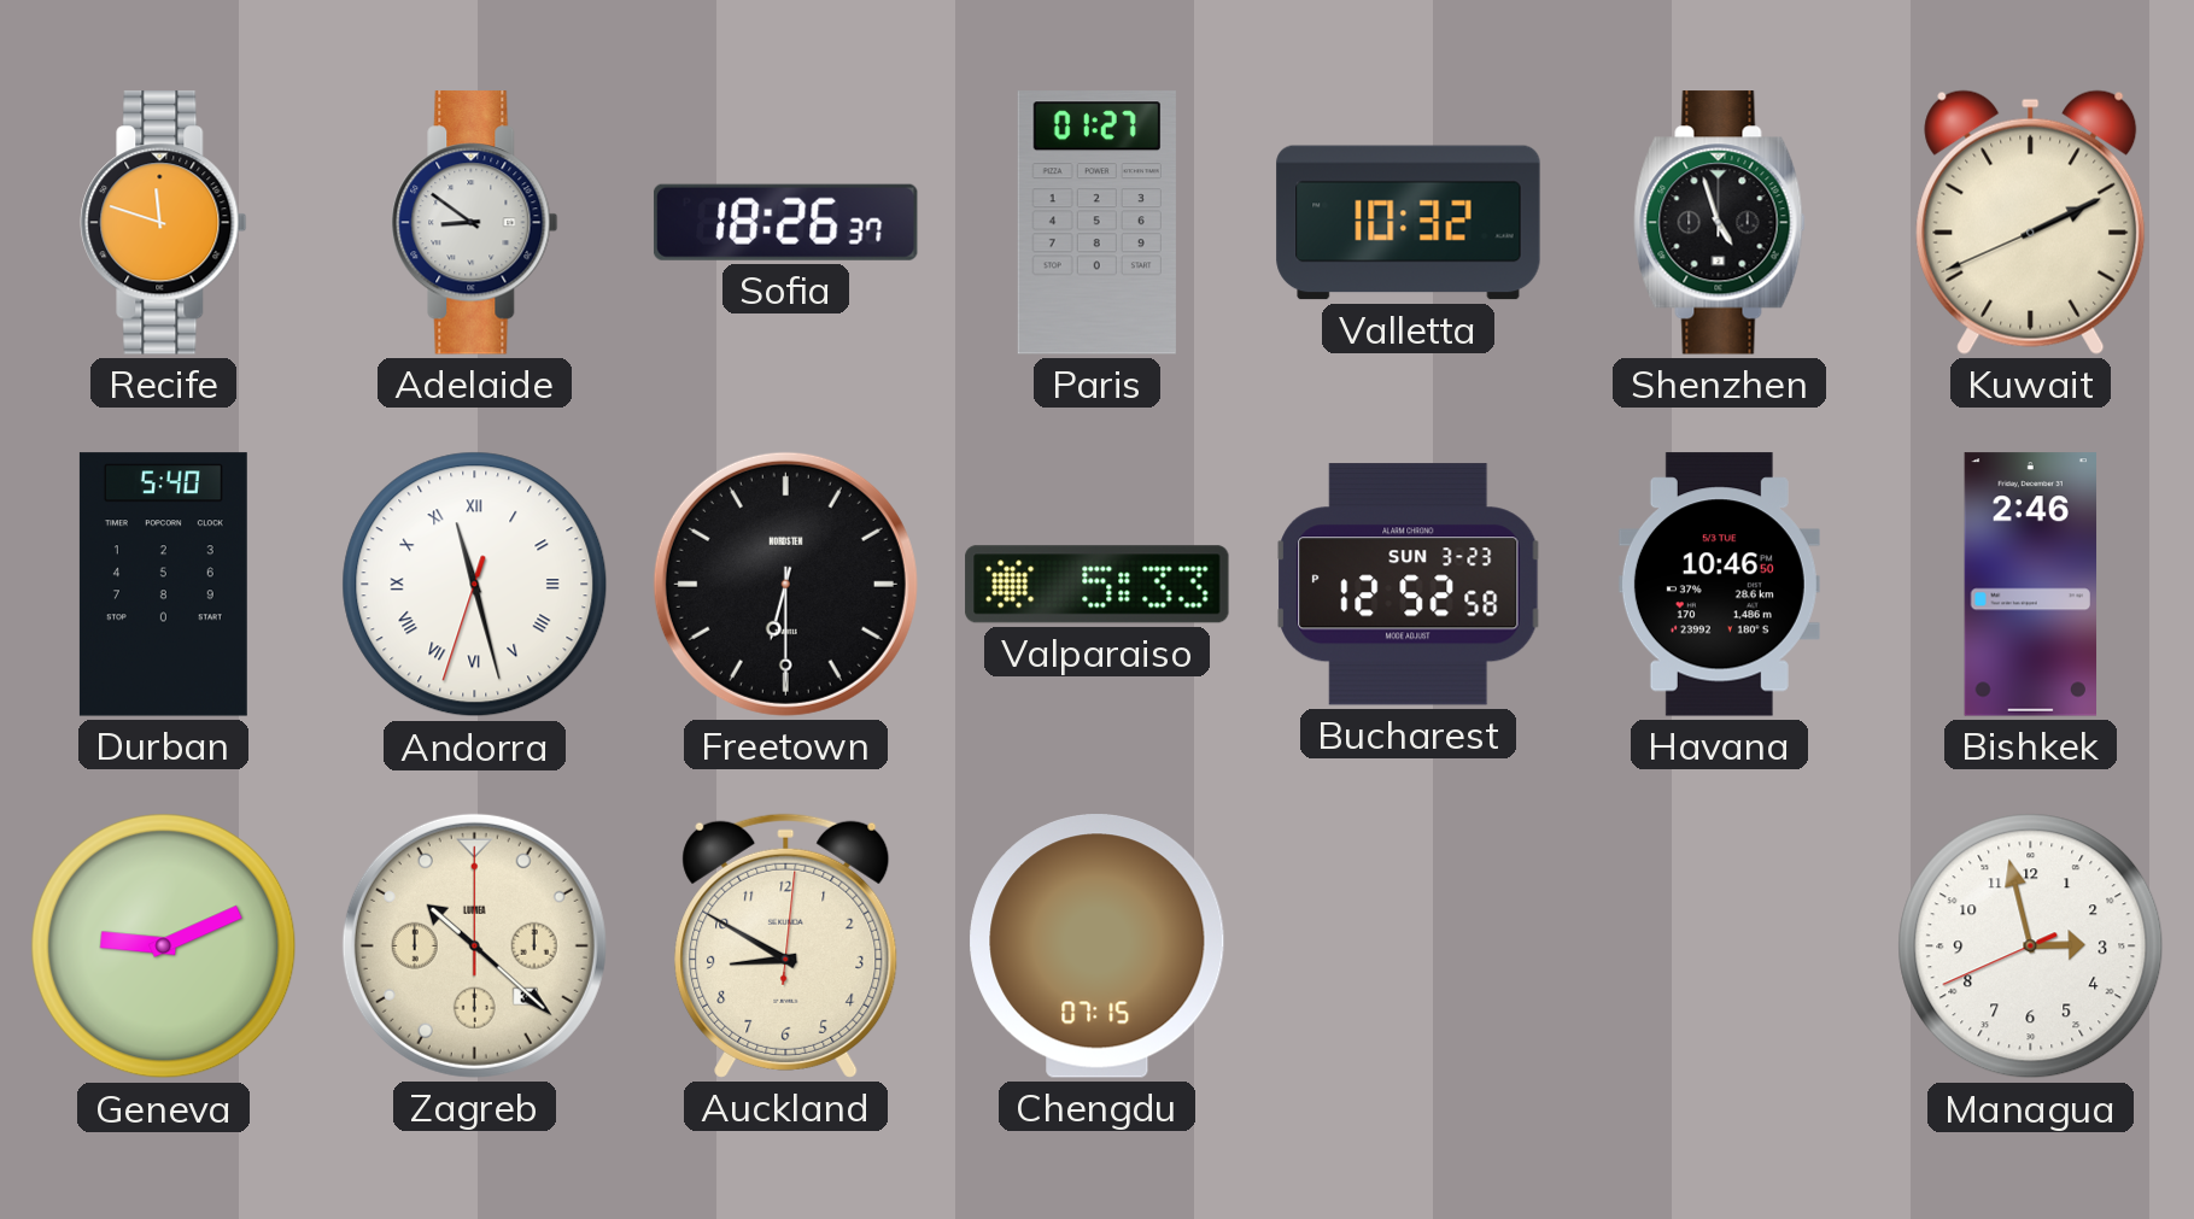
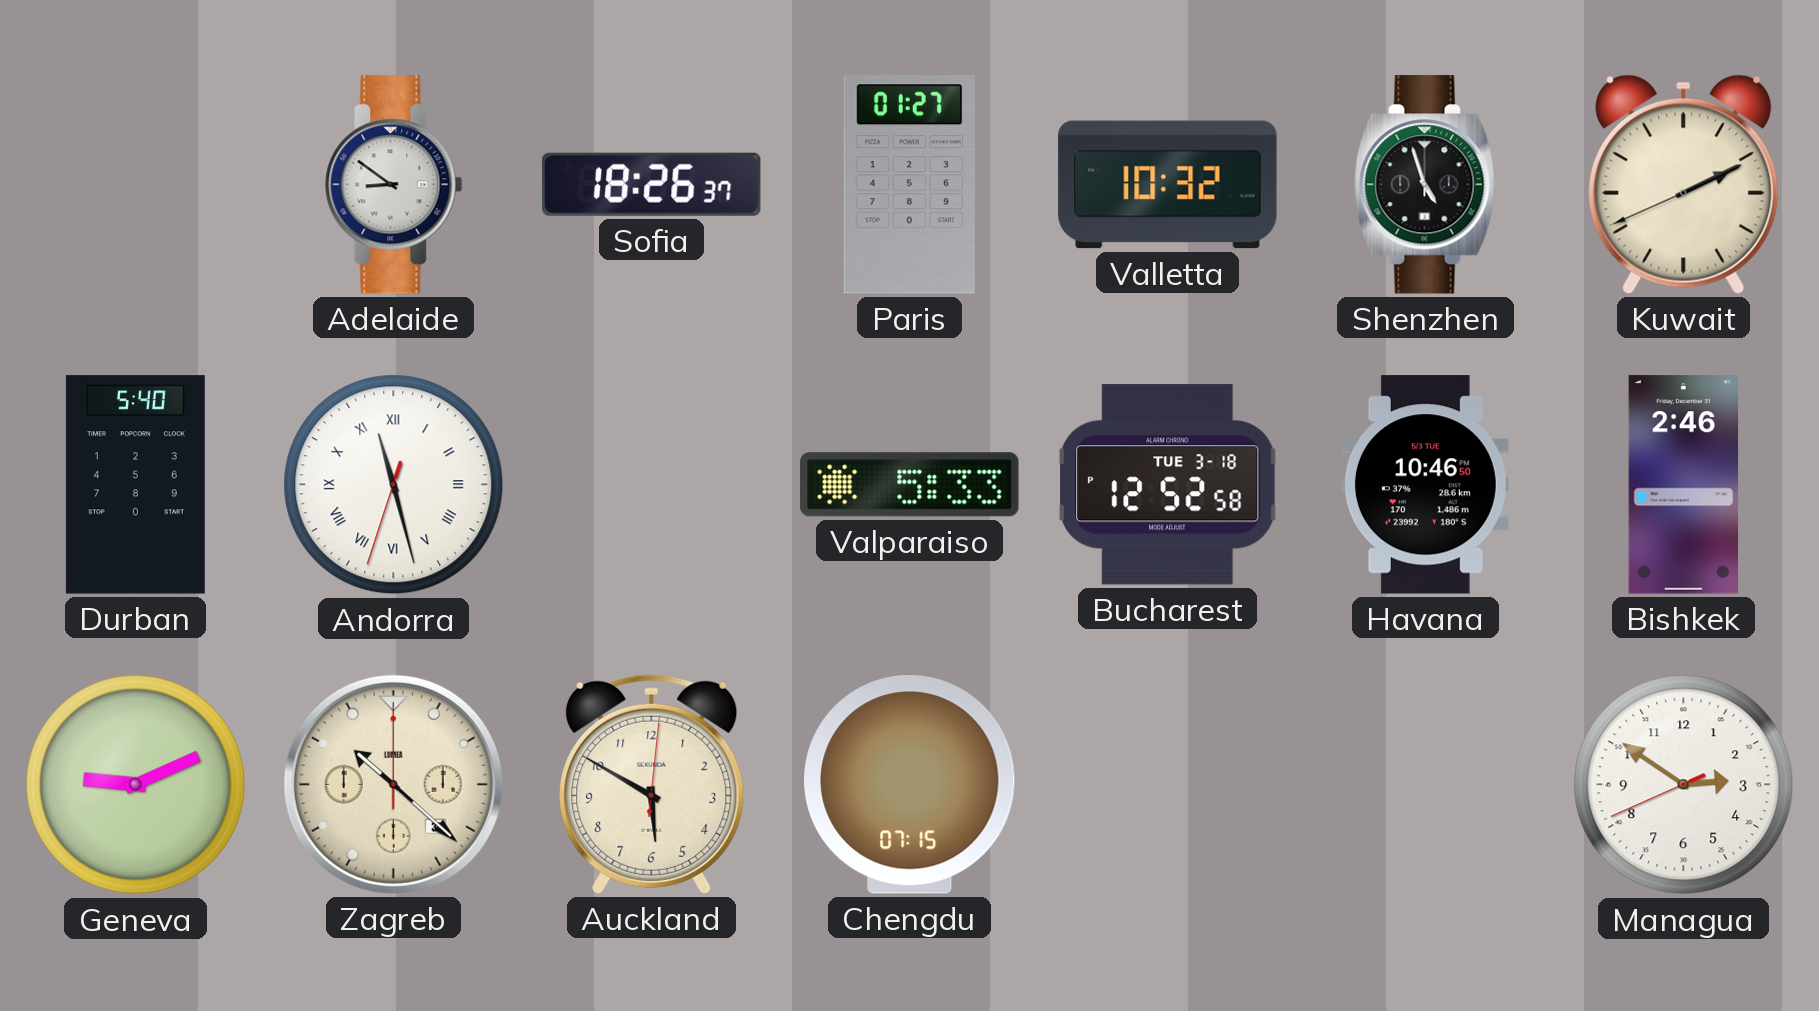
Recife: 11:48 -> none
Freetown: 6:30 -> none
Bucharest date: SUN 3-23 -> TUE 3-18
Auckland: 8:50 -> 5:50
Managua: 2:57 -> 2:50
